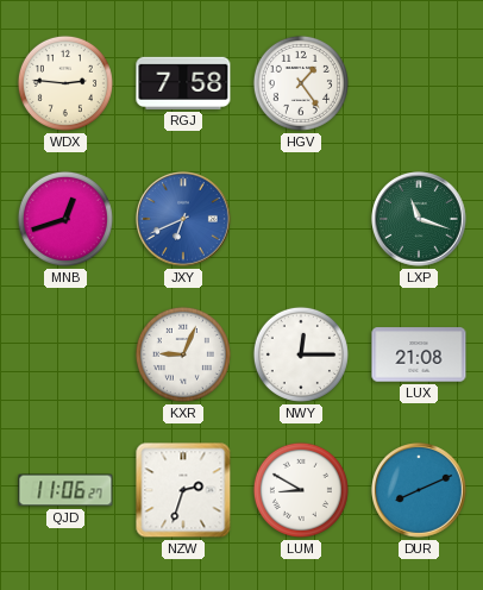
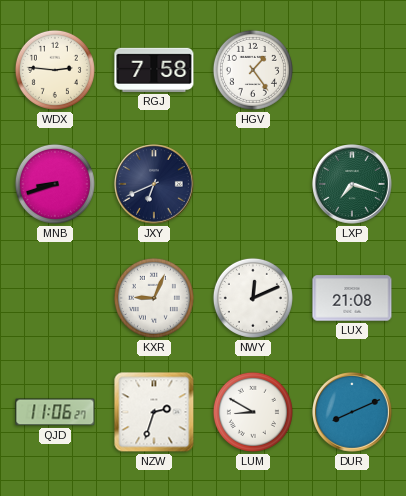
MNB: 12:42 -> 8:42
JXY dial: blue -> navy
LXP: 11:18 -> 7:18
NWY: 12:15 -> 12:11
